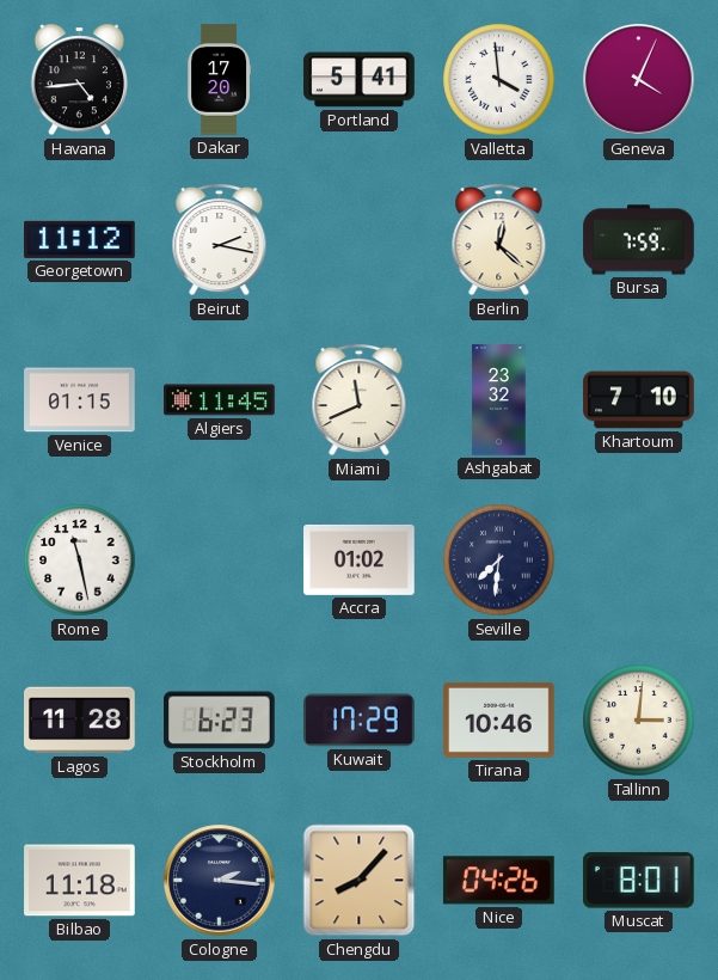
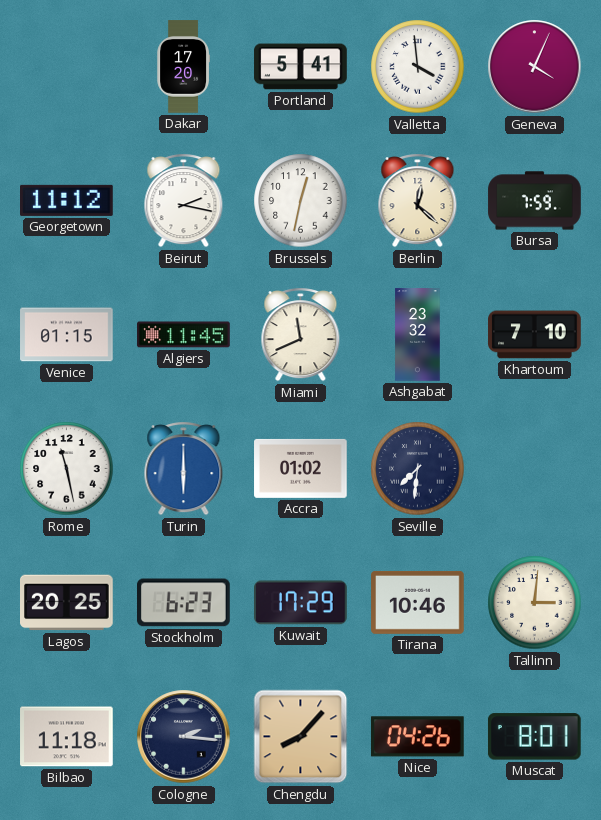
Havana: 4:44 -> none
Brussels: none -> 12:32
Turin: none -> 6:00
Lagos: 11:28 -> 20:25
